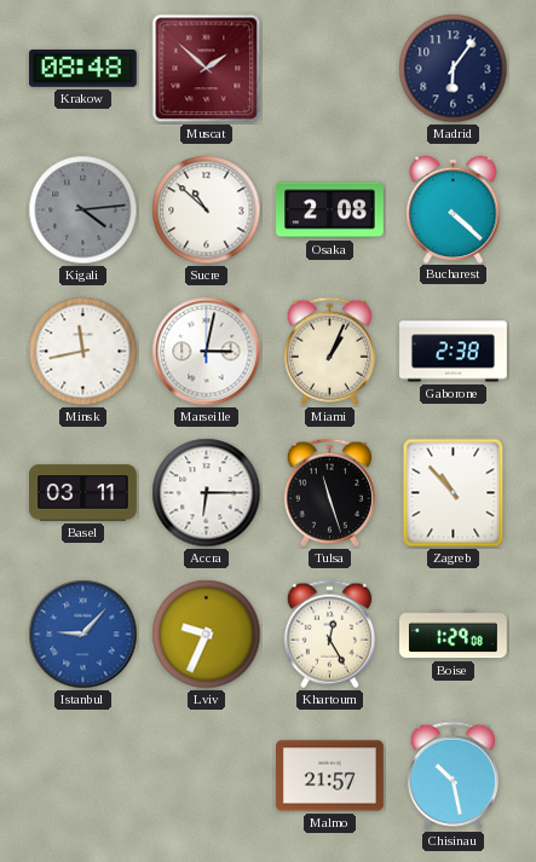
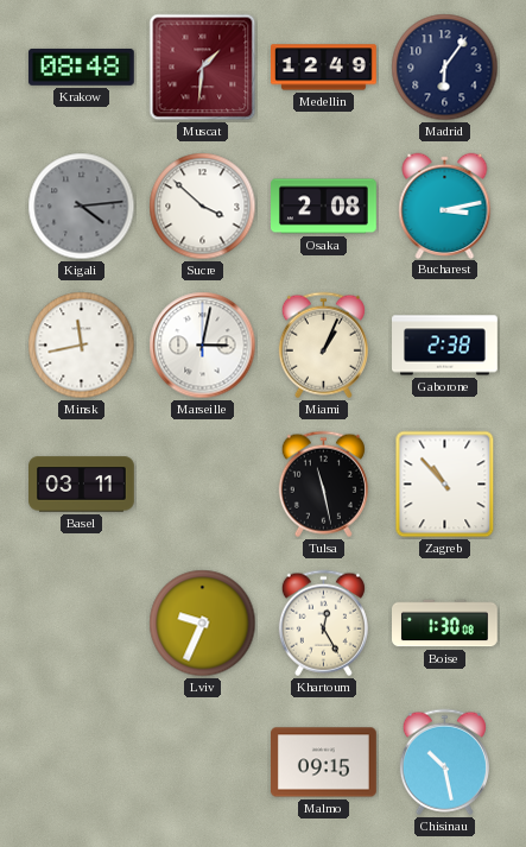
Muscat: 1:52 -> 1:31
Medellin: none -> 12:49
Sucre: 10:52 -> 3:52
Bucharest: 4:22 -> 3:13
Accra: 6:15 -> none
Tulsa: 11:27 -> 11:28
Istanbul: 9:07 -> none
Boise: 1:29 -> 1:30
Malmo: 21:57 -> 09:15
